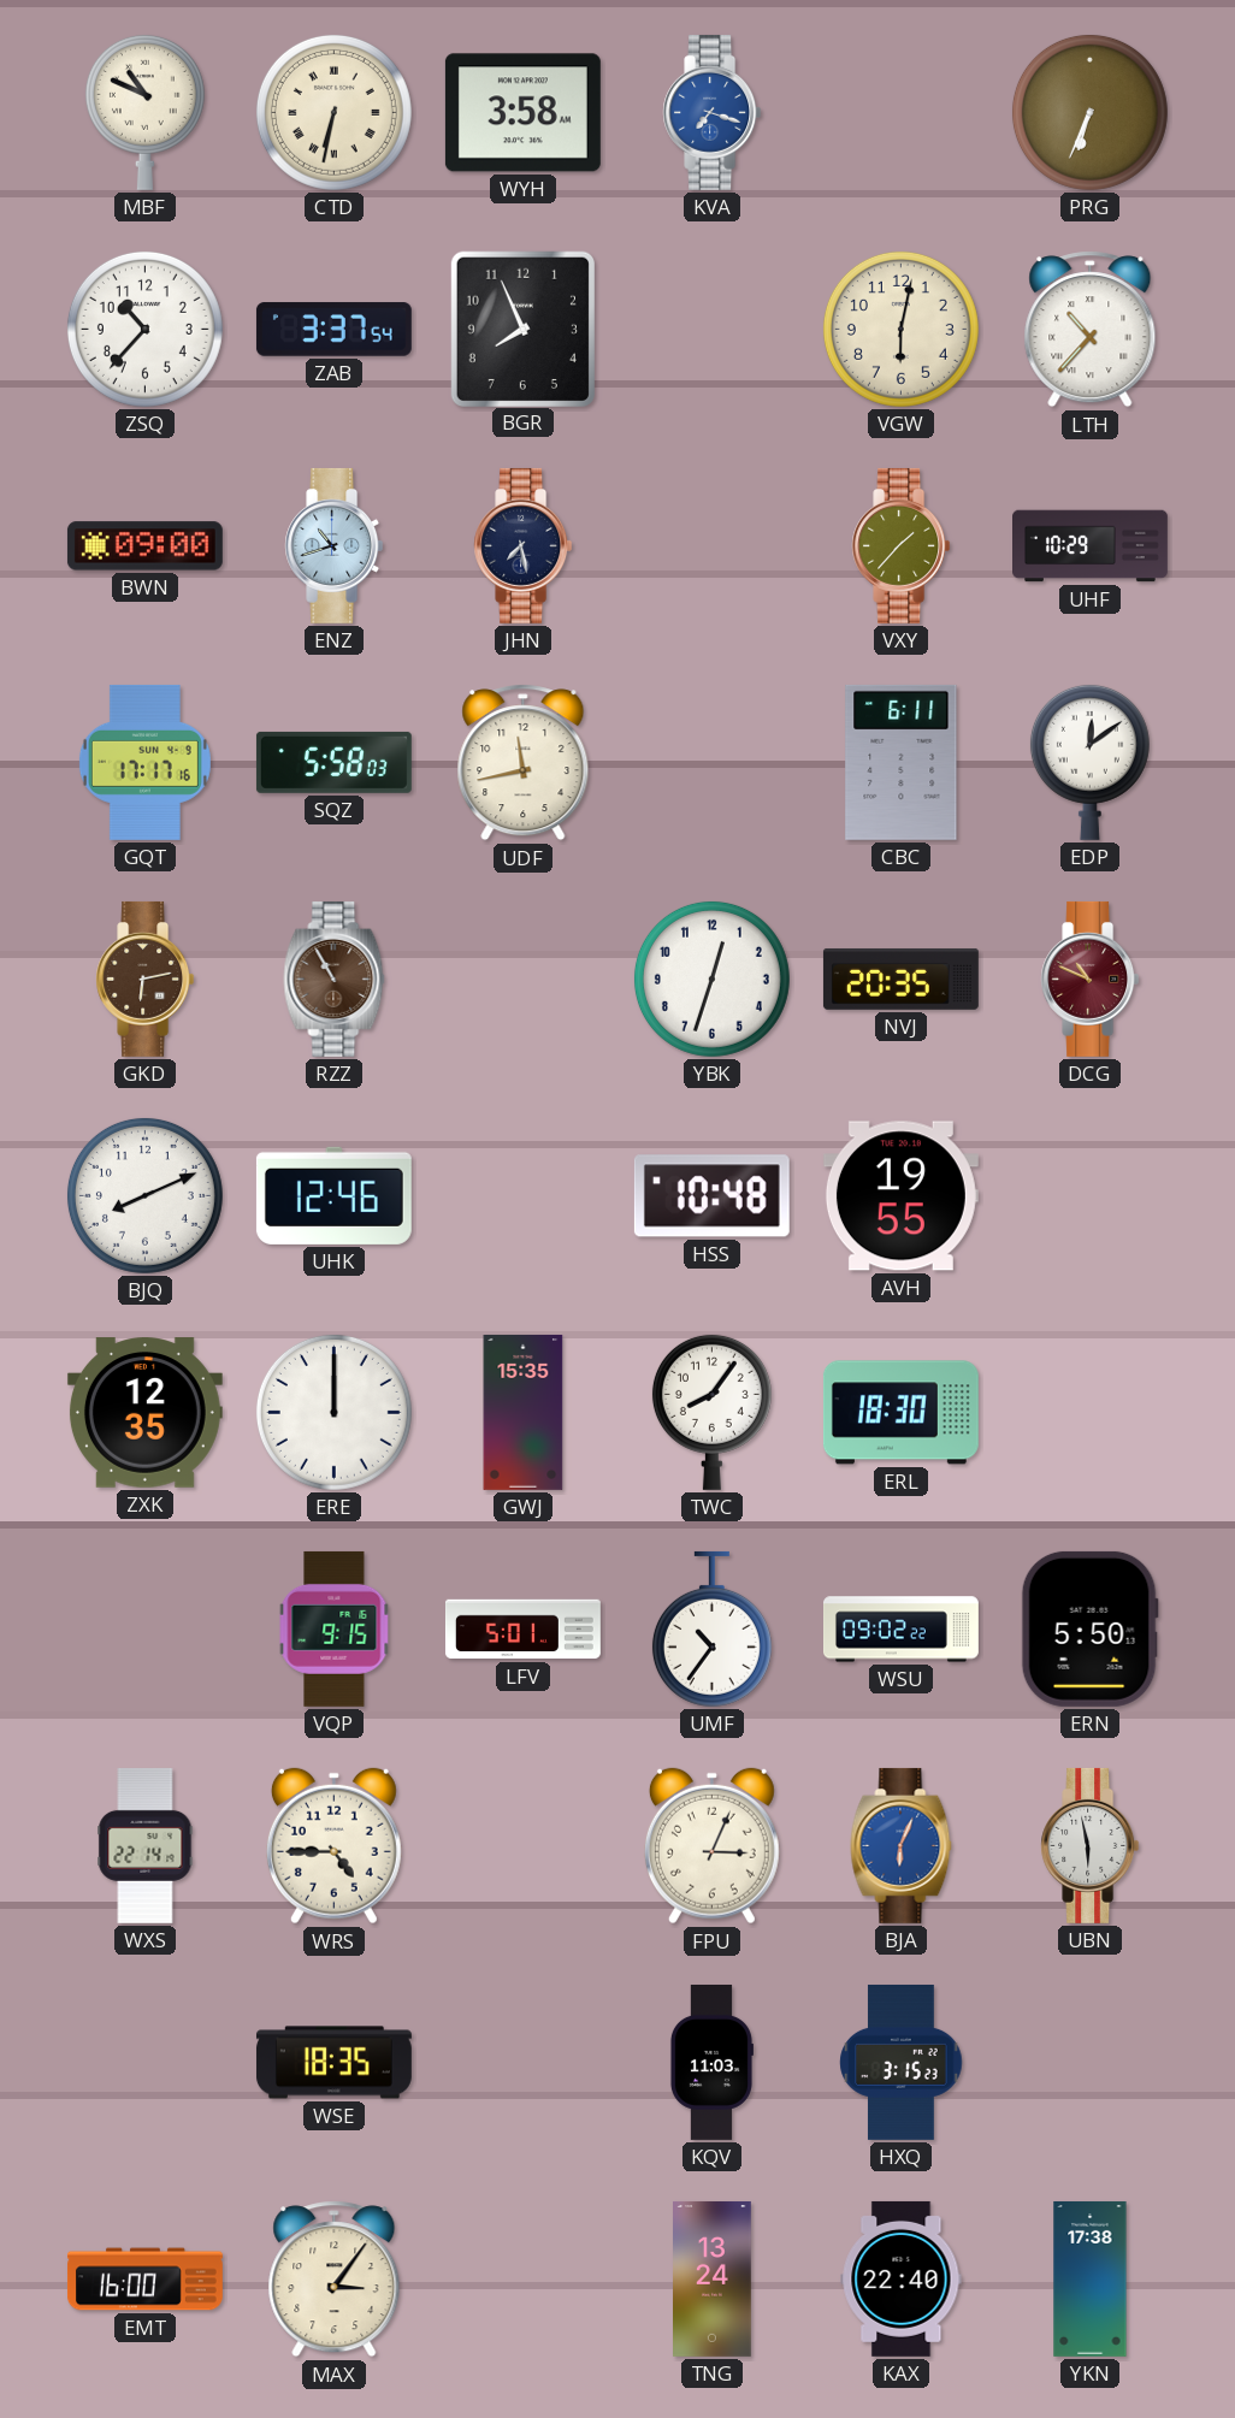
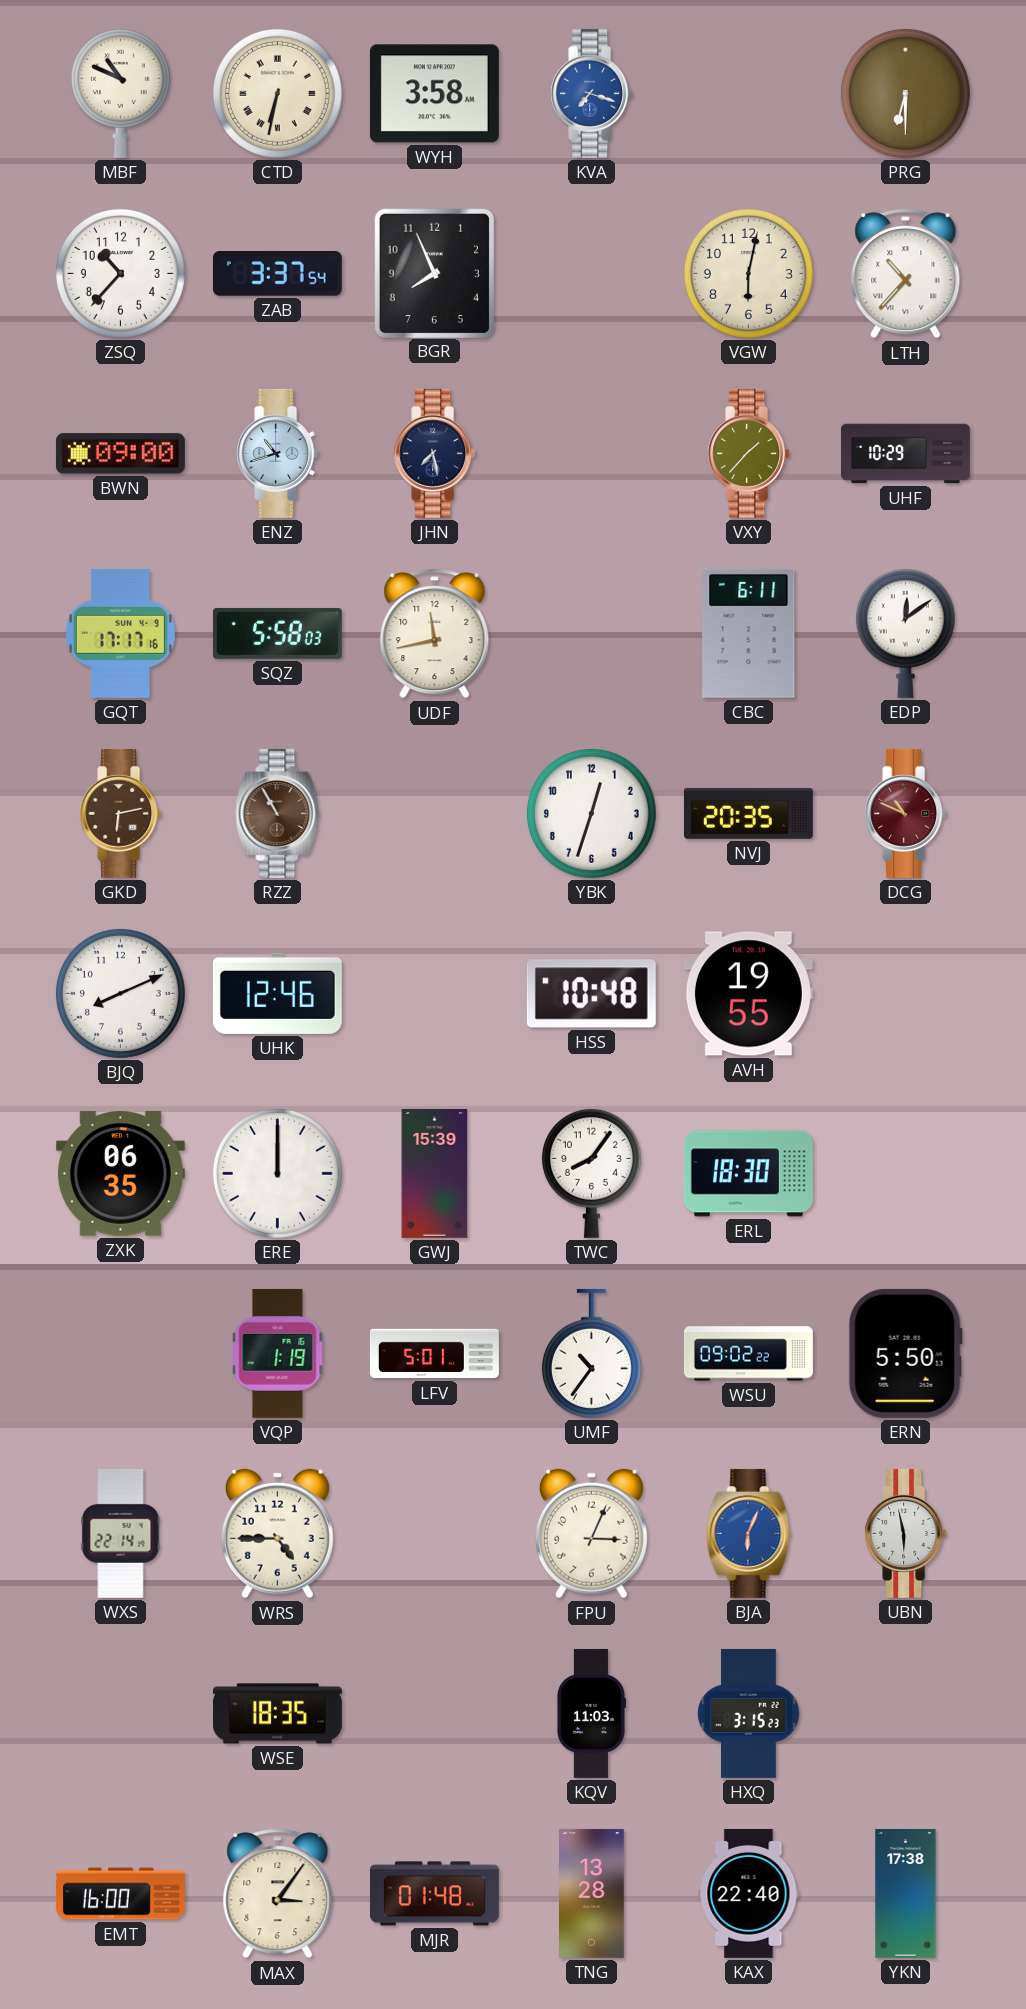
PRG: 6:34 -> 6:30
ZXK: 12:35 -> 06:35
GWJ: 15:35 -> 15:39
VQP: 9:15 -> 1:19
MJR: none -> 01:48
TNG: 13:24 -> 13:28
